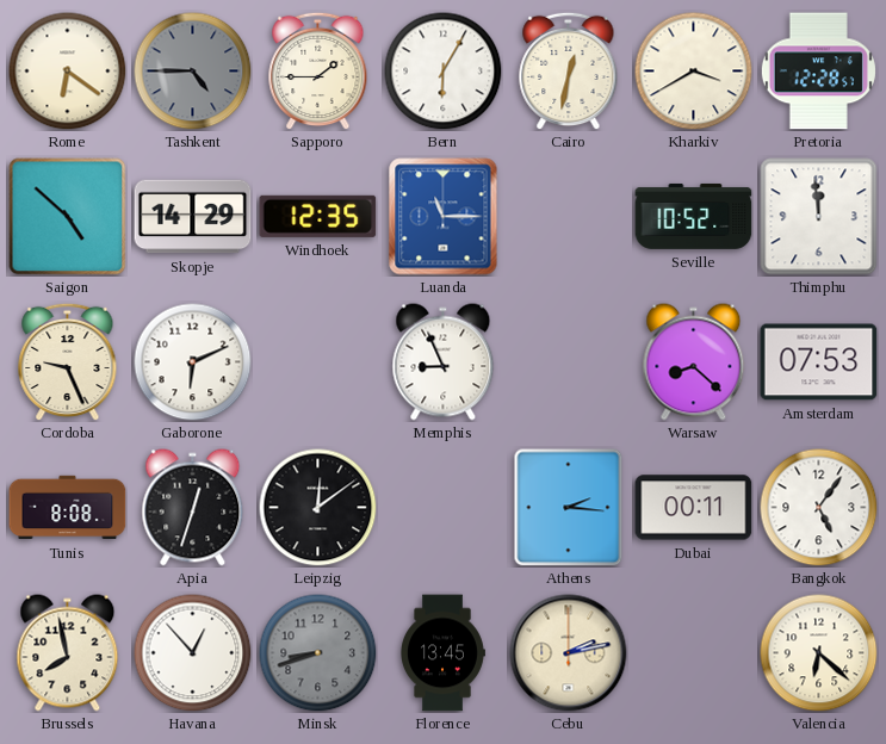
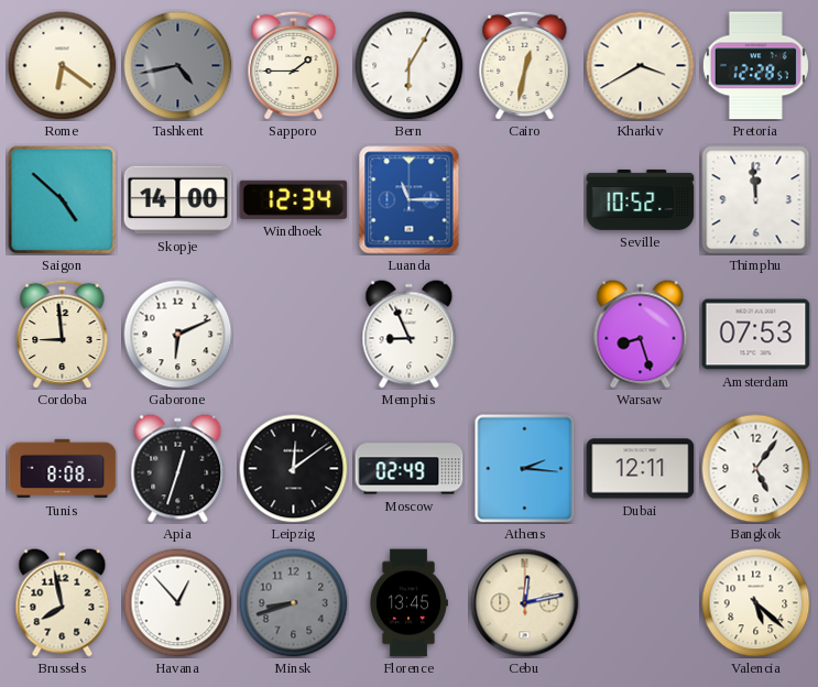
Tashkent: 4:45 -> 4:43
Skopje: 14:29 -> 14:00
Windhoek: 12:35 -> 12:34
Cordoba: 9:26 -> 8:59
Warsaw: 8:22 -> 8:27
Moscow: none -> 02:49
Dubai: 00:11 -> 12:11
Cebu: 2:13 -> 12:13
Valencia: 6:22 -> 5:22
